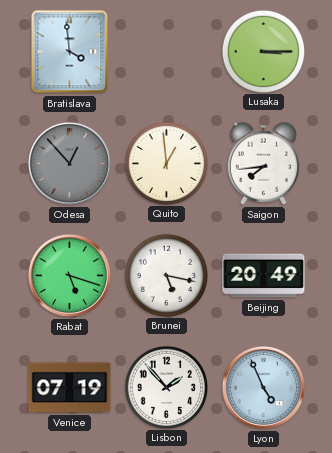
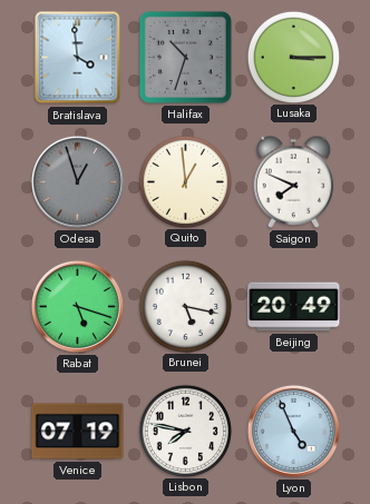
Halifax: none -> 10:33
Odesa: 12:53 -> 12:57
Saigon: 7:44 -> 7:49
Lisbon: 1:53 -> 7:47
